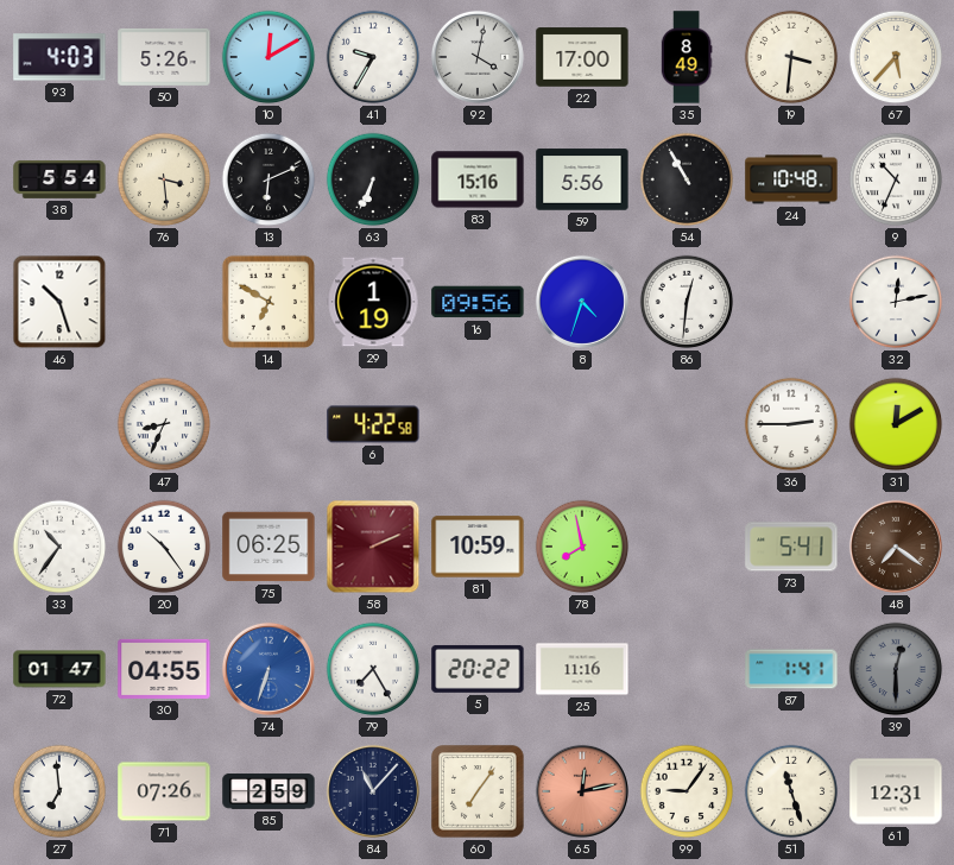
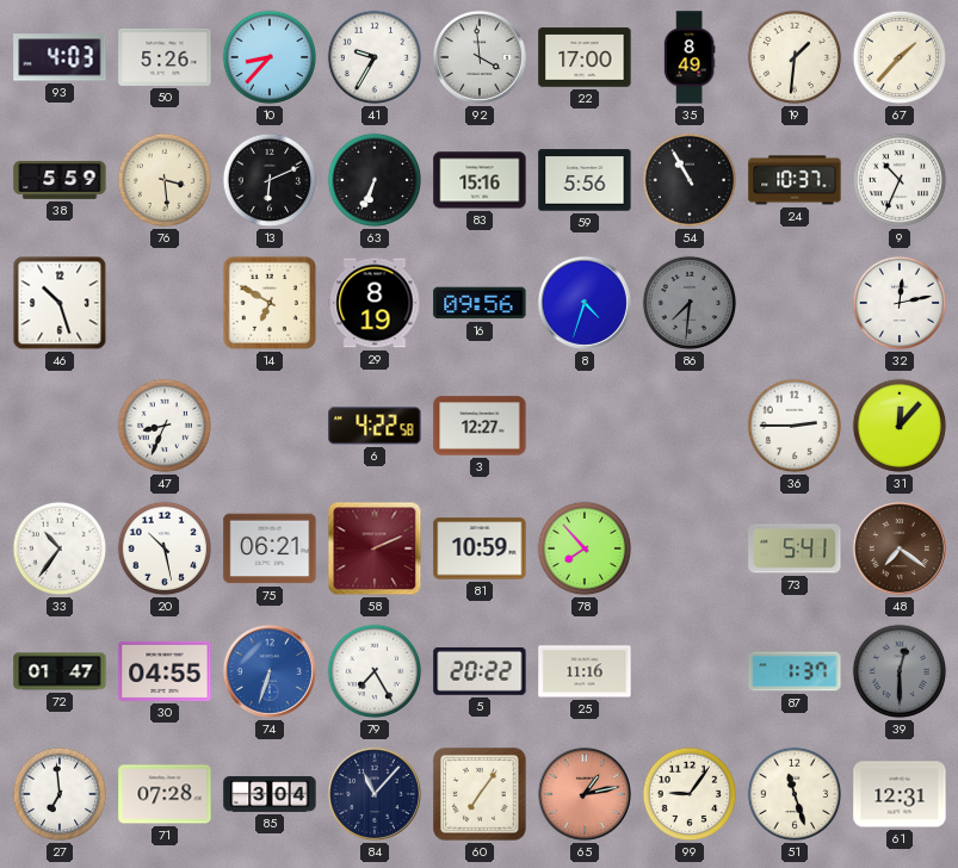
10: 12:10 -> 8:37
92: 4:02 -> 3:59
19: 3:31 -> 1:31
67: 5:37 -> 1:37
38: 5:54 -> 5:59
24: 10:48 -> 10:37
29: 1:19 -> 8:19
86: 12:31 -> 7:31
86 dial: white -> grey
3: none -> 12:27
31: 12:10 -> 12:07
20: 10:24 -> 10:28
75: 06:25 -> 06:21
78: 7:58 -> 7:53
87: 1:41 -> 1:37
71: 07:26 -> 07:28
85: 2:59 -> 3:04
65: 12:13 -> 1:13
